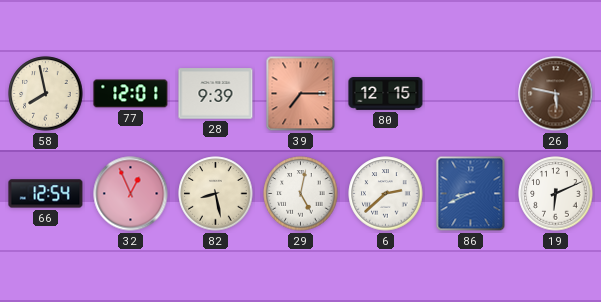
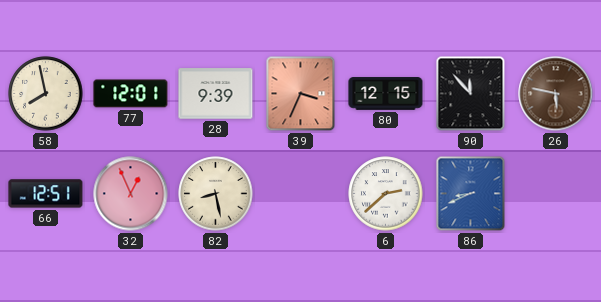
39: 7:15 -> 3:34
90: none -> 11:53
66: 12:54 -> 12:51
29: 5:02 -> none
19: 6:11 -> none
